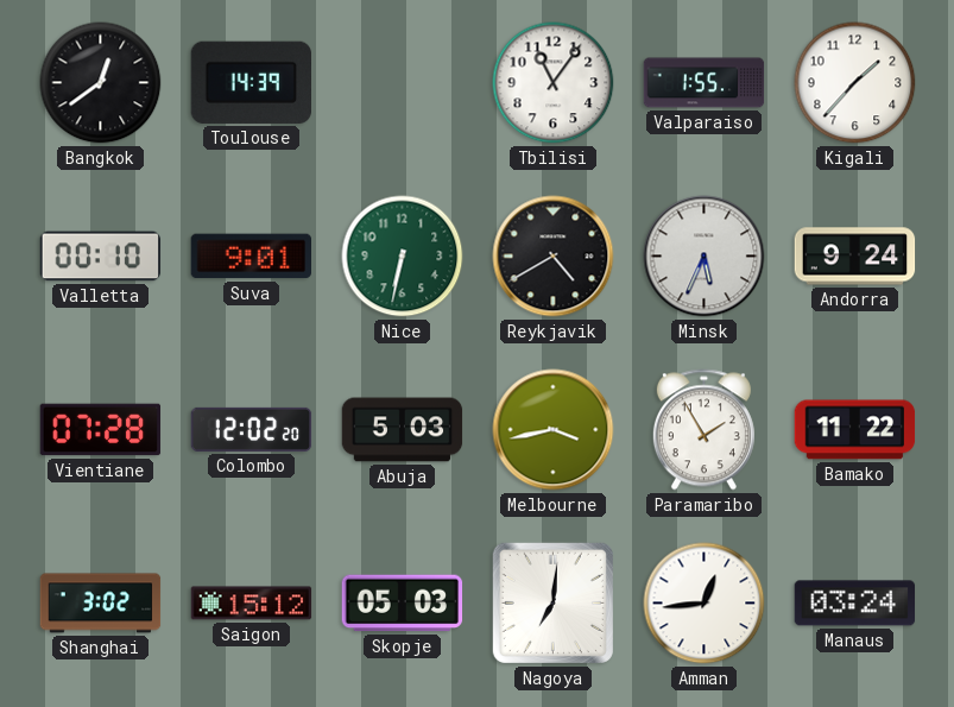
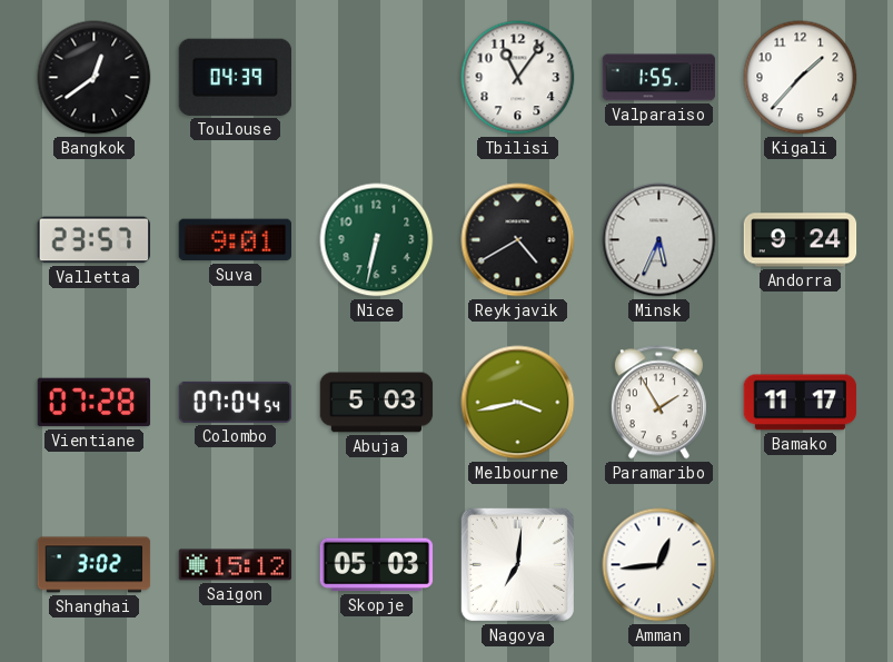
Toulouse: 14:39 -> 04:39
Valletta: 00:10 -> 23:57
Colombo: 12:02 -> 07:04
Bamako: 11:22 -> 11:17
Manaus: 03:24 -> none
